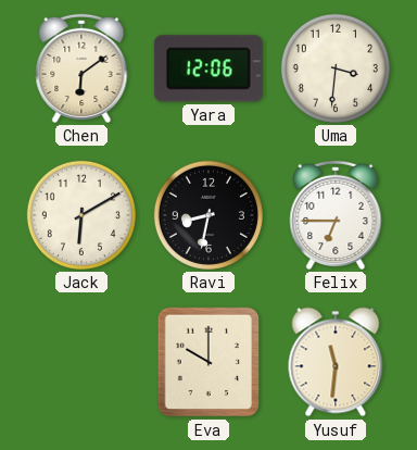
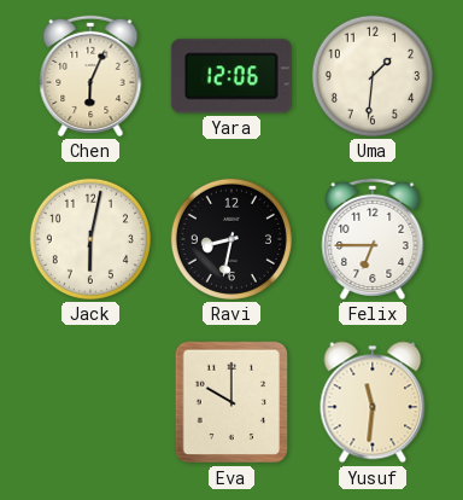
Chen: 6:09 -> 6:04
Uma: 3:31 -> 1:31
Jack: 6:10 -> 6:02
